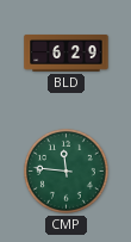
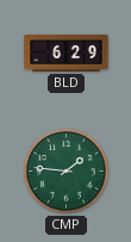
CMP: 11:46 -> 1:46
